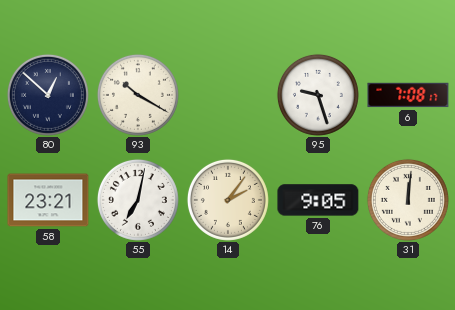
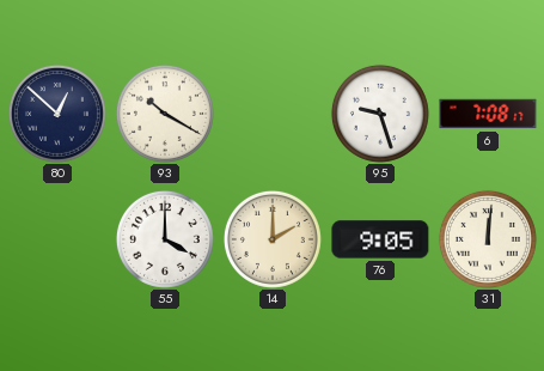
58: 23:21 -> none
55: 7:02 -> 4:00
14: 2:06 -> 2:00
